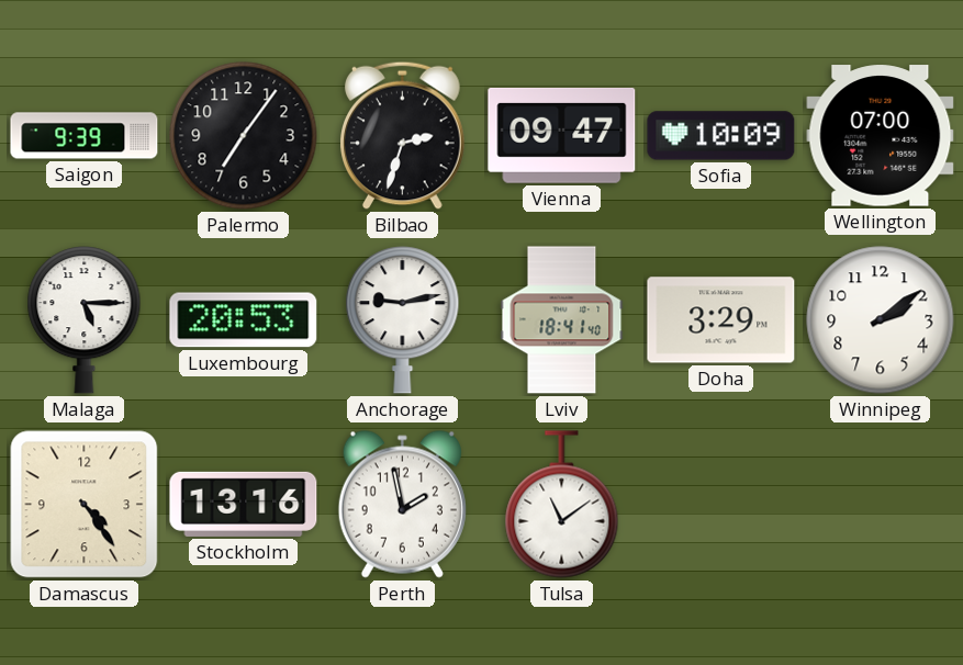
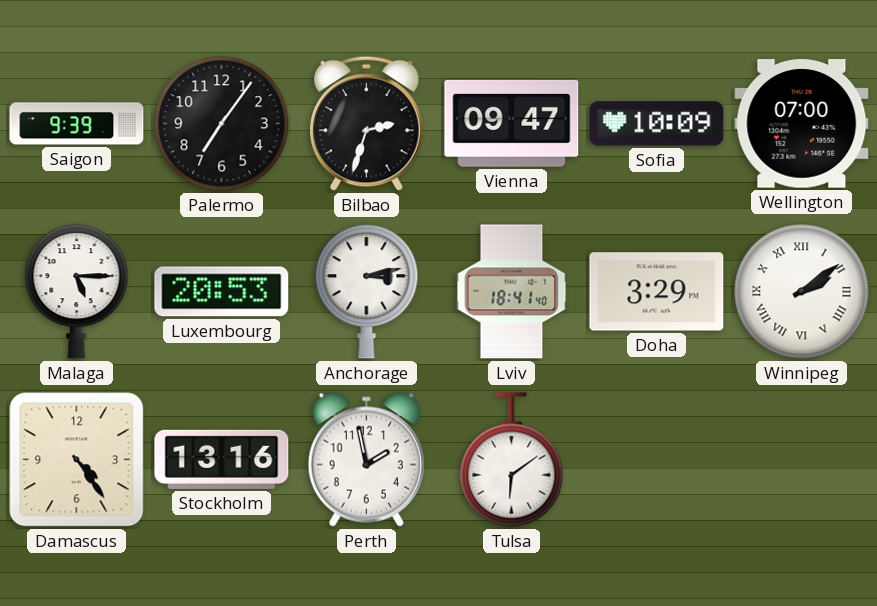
Anchorage: 9:13 -> 3:13
Winnipeg numerals: Arabic -> Roman
Tulsa: 11:09 -> 6:09
